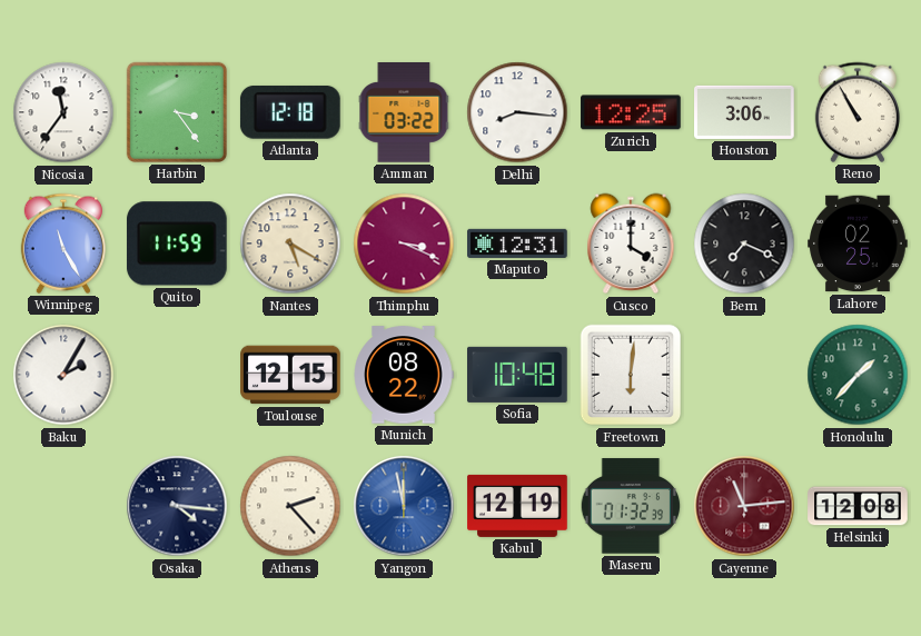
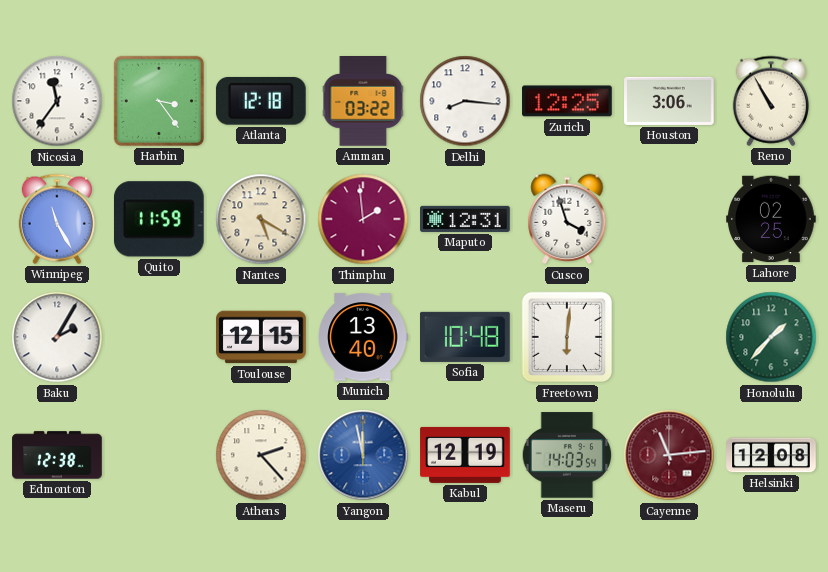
Thimphu: 3:19 -> 1:59
Cusco: 4:00 -> 3:57
Bern: 7:19 -> none
Munich: 08:22 -> 13:40
Edmonton: none -> 12:38
Osaka: 4:16 -> none
Maseru: 01:32 -> 14:03
